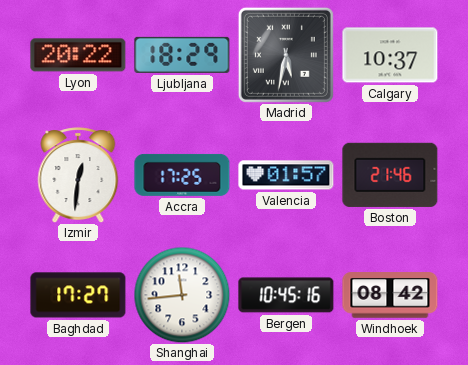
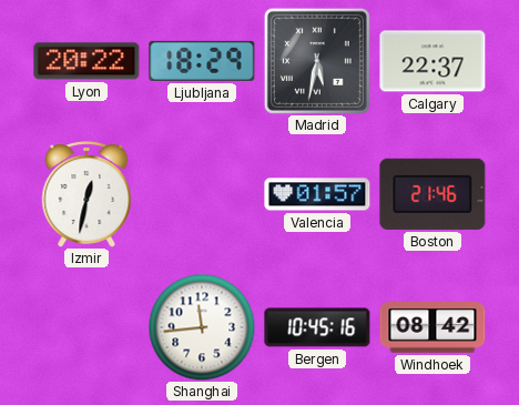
Calgary: 10:37 -> 22:37
Izmir: 12:31 -> 12:32
Accra: 17:25 -> none
Baghdad: 17:27 -> none
